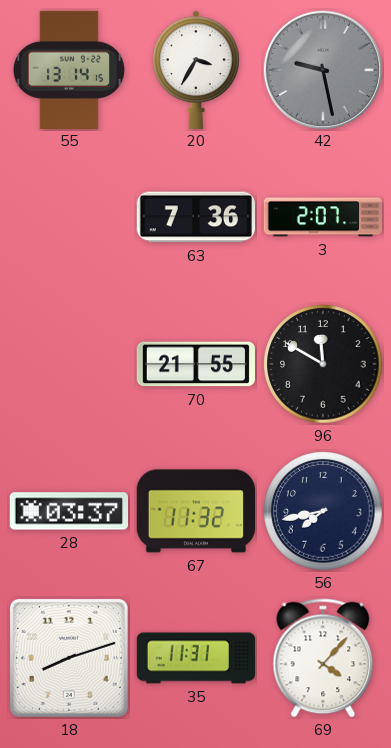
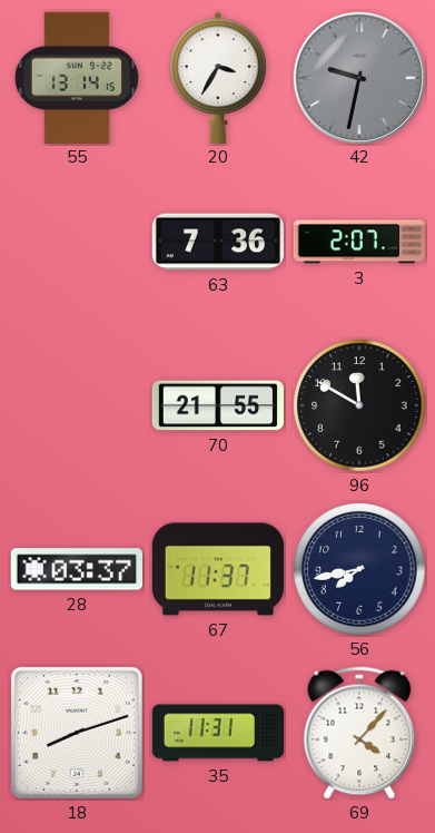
42: 9:28 -> 9:32
67: 11:32 -> 11:37
